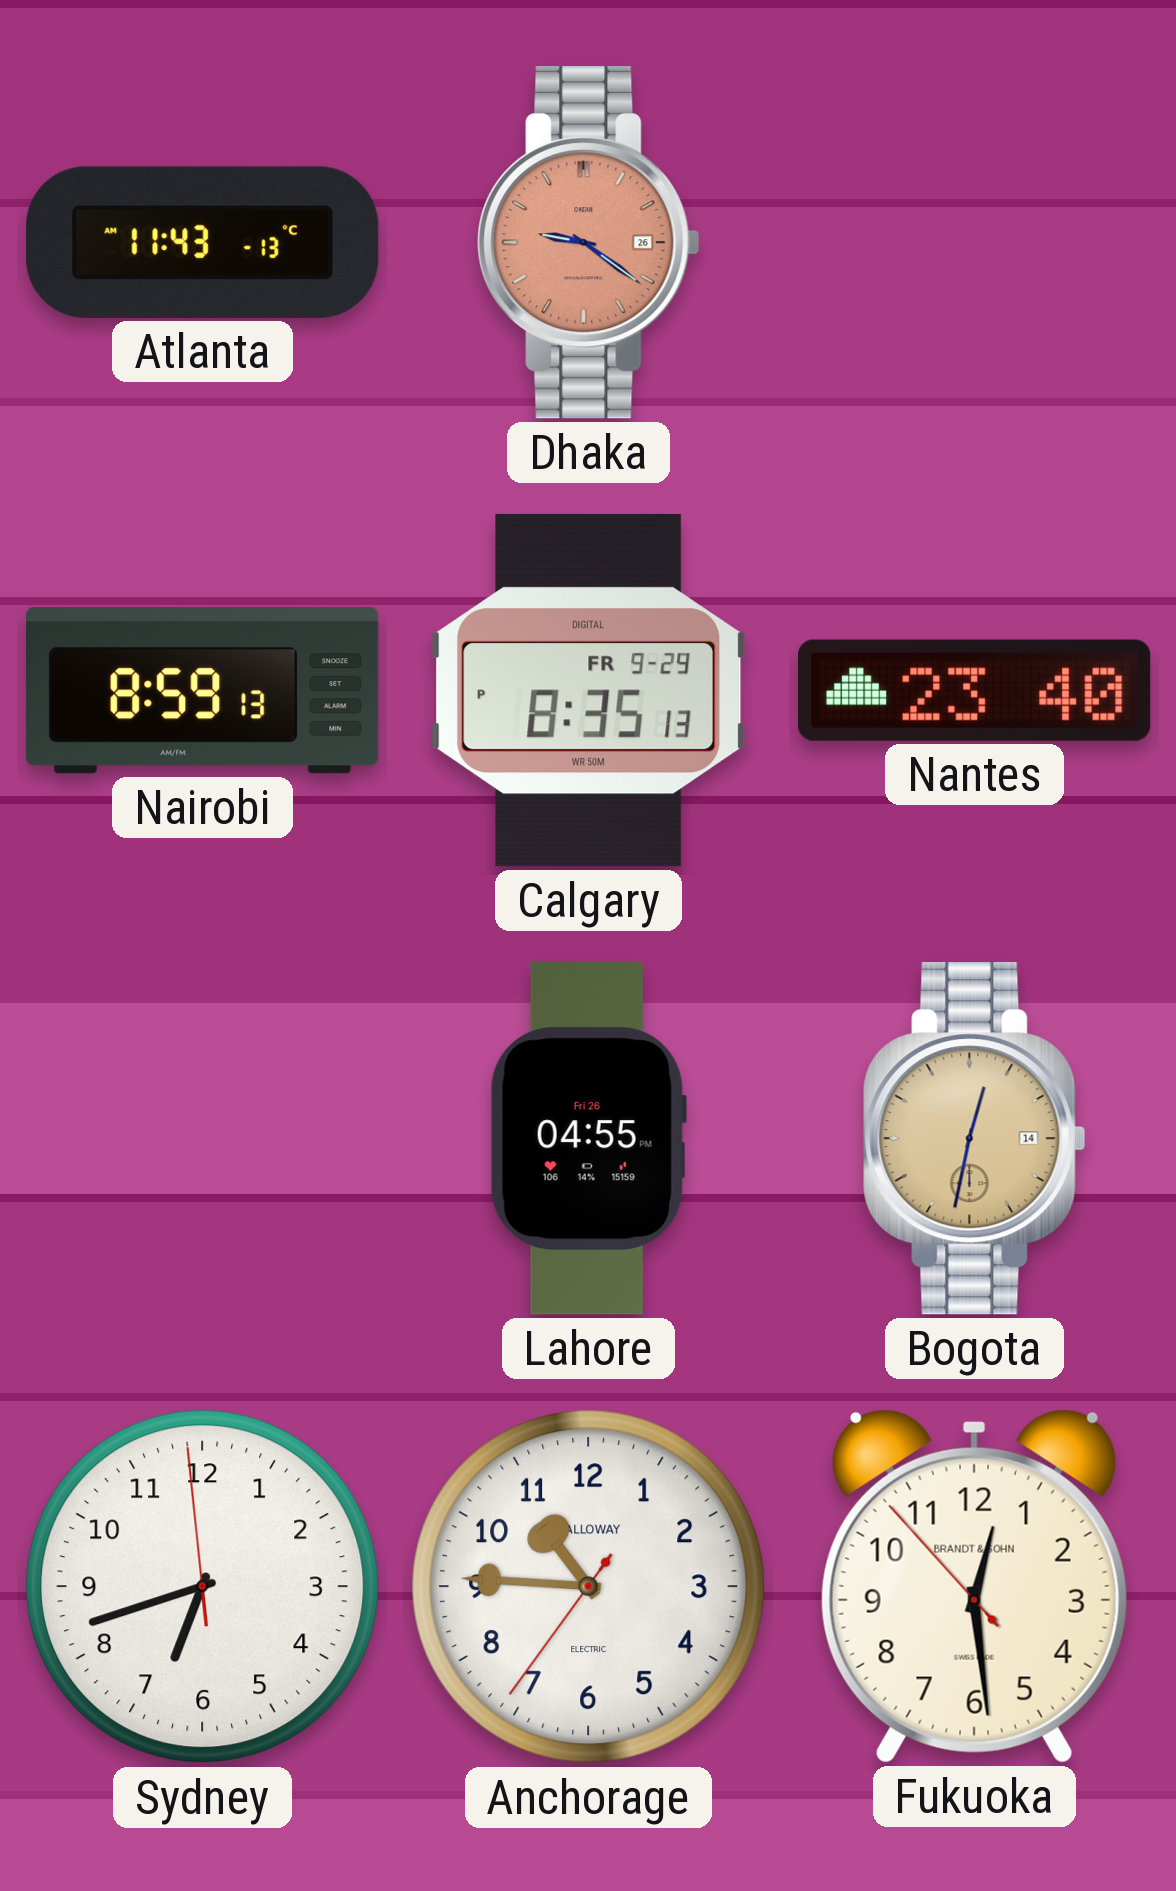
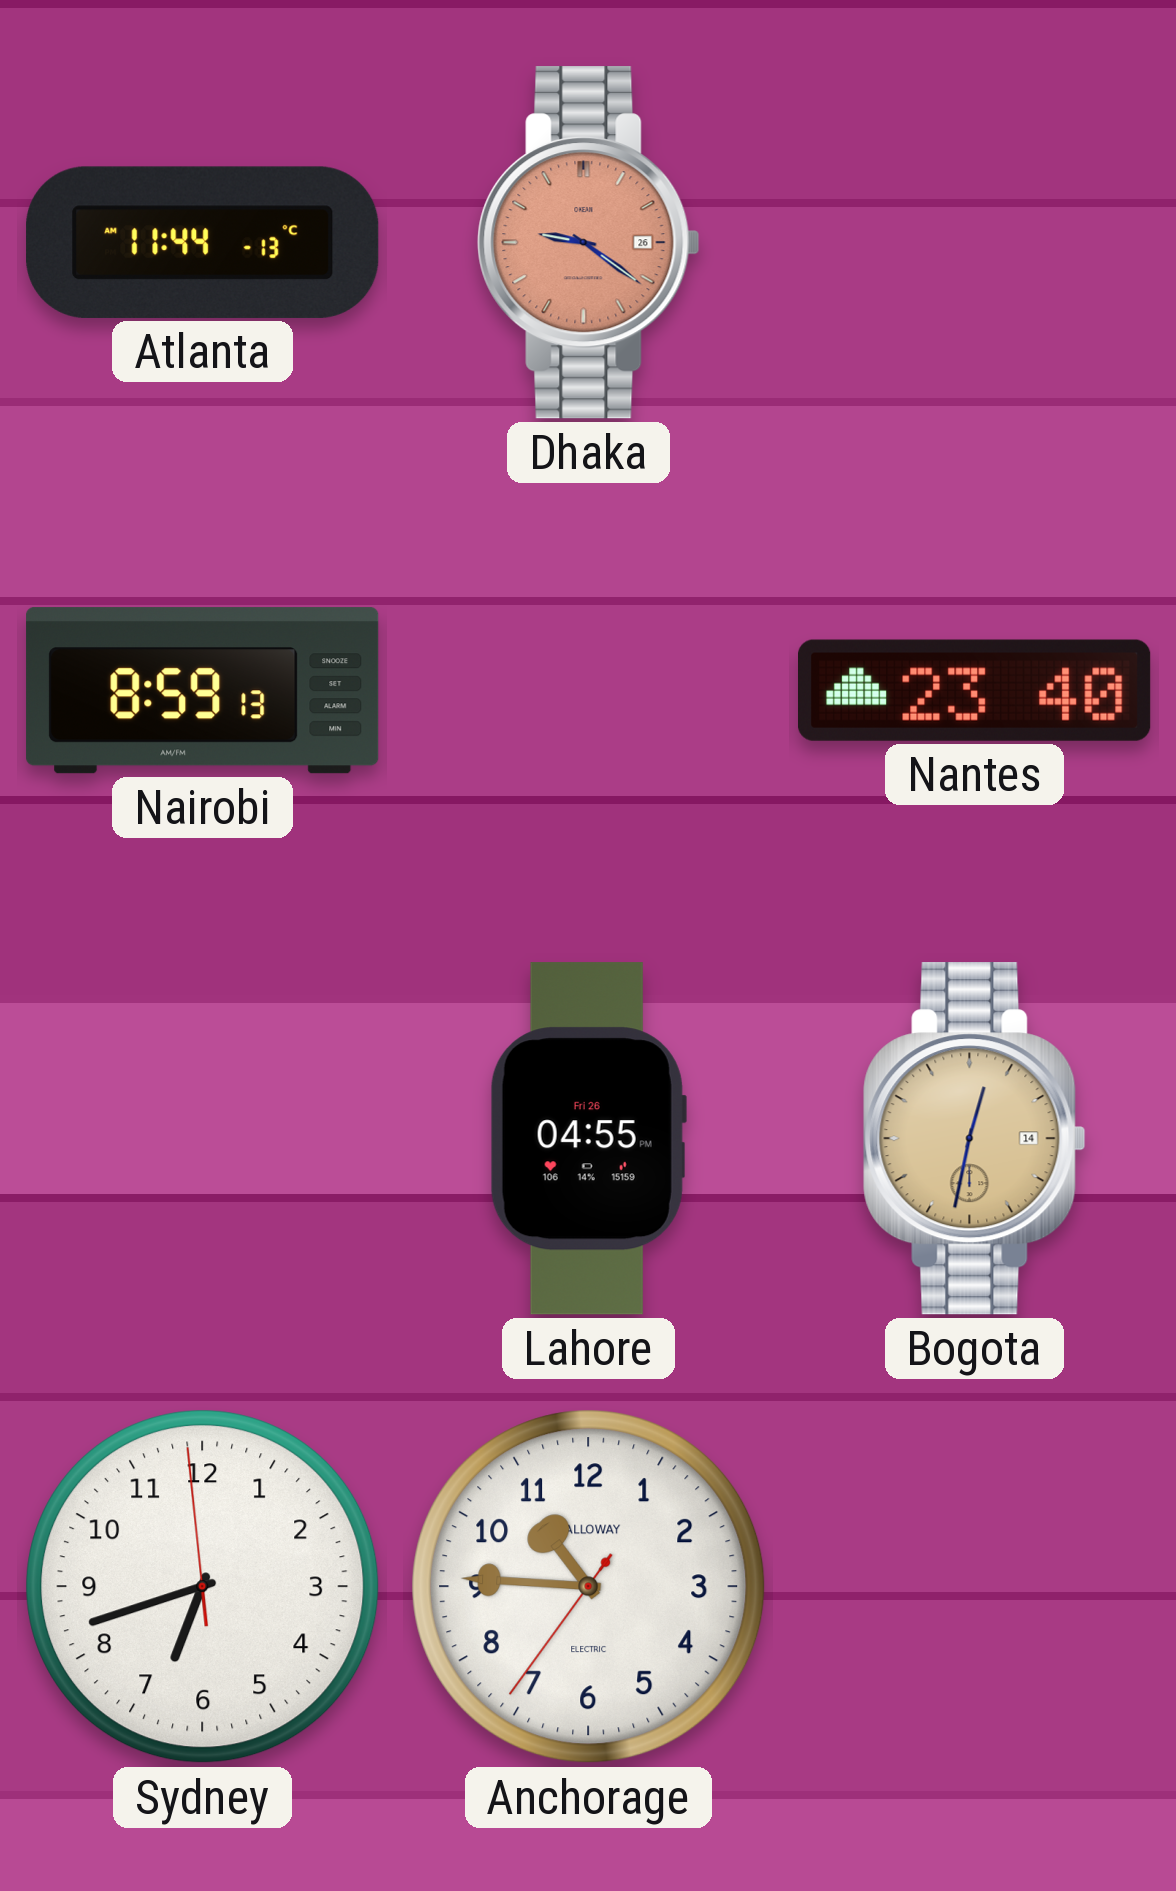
Atlanta: 11:43 -> 11:44
Calgary: 8:35 -> none
Fukuoka: 12:28 -> none
